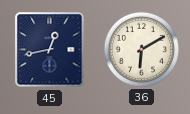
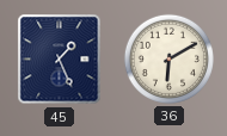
45: 12:43 -> 1:26
